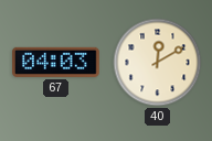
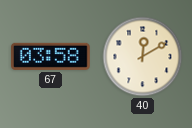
67: 04:03 -> 03:58
